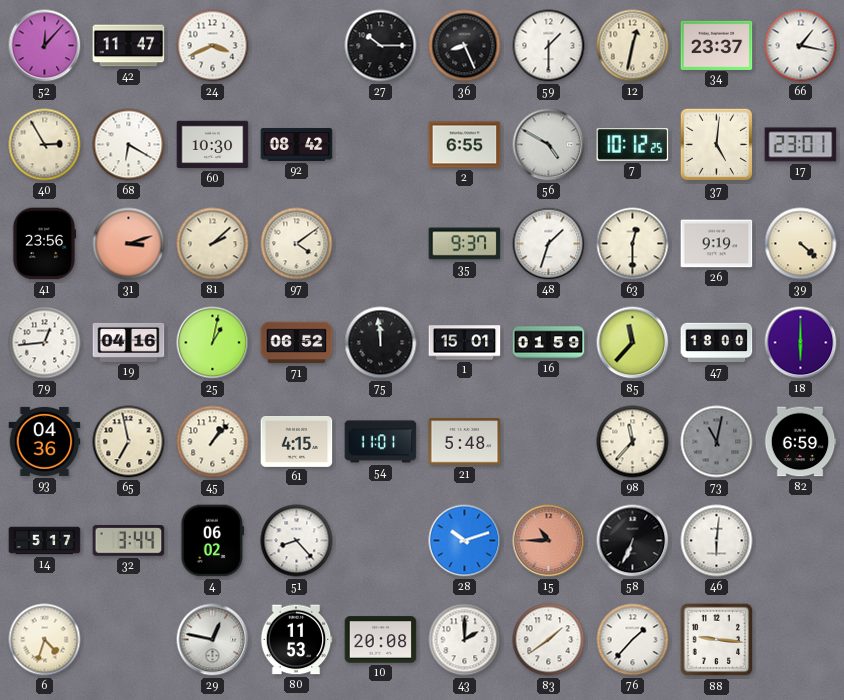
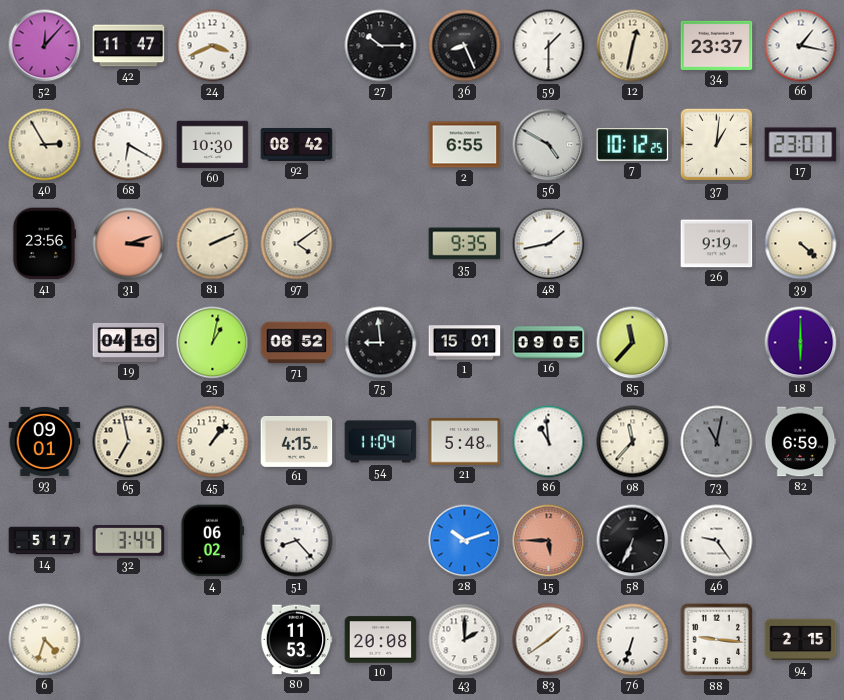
37: 5:01 -> 1:01
81: 2:08 -> 2:11
35: 9:37 -> 9:35
48: 1:33 -> 1:43
63: 12:30 -> none
79: 12:44 -> none
75: 11:59 -> 8:59
16: 01:59 -> 09:05
47: 18:00 -> none
93: 04:36 -> 09:01
54: 11:01 -> 11:04
86: none -> 10:59
15: 10:45 -> 5:45
46: 6:01 -> 9:24
29: 12:47 -> none
76: 1:37 -> 6:33
94: none -> 2:15
